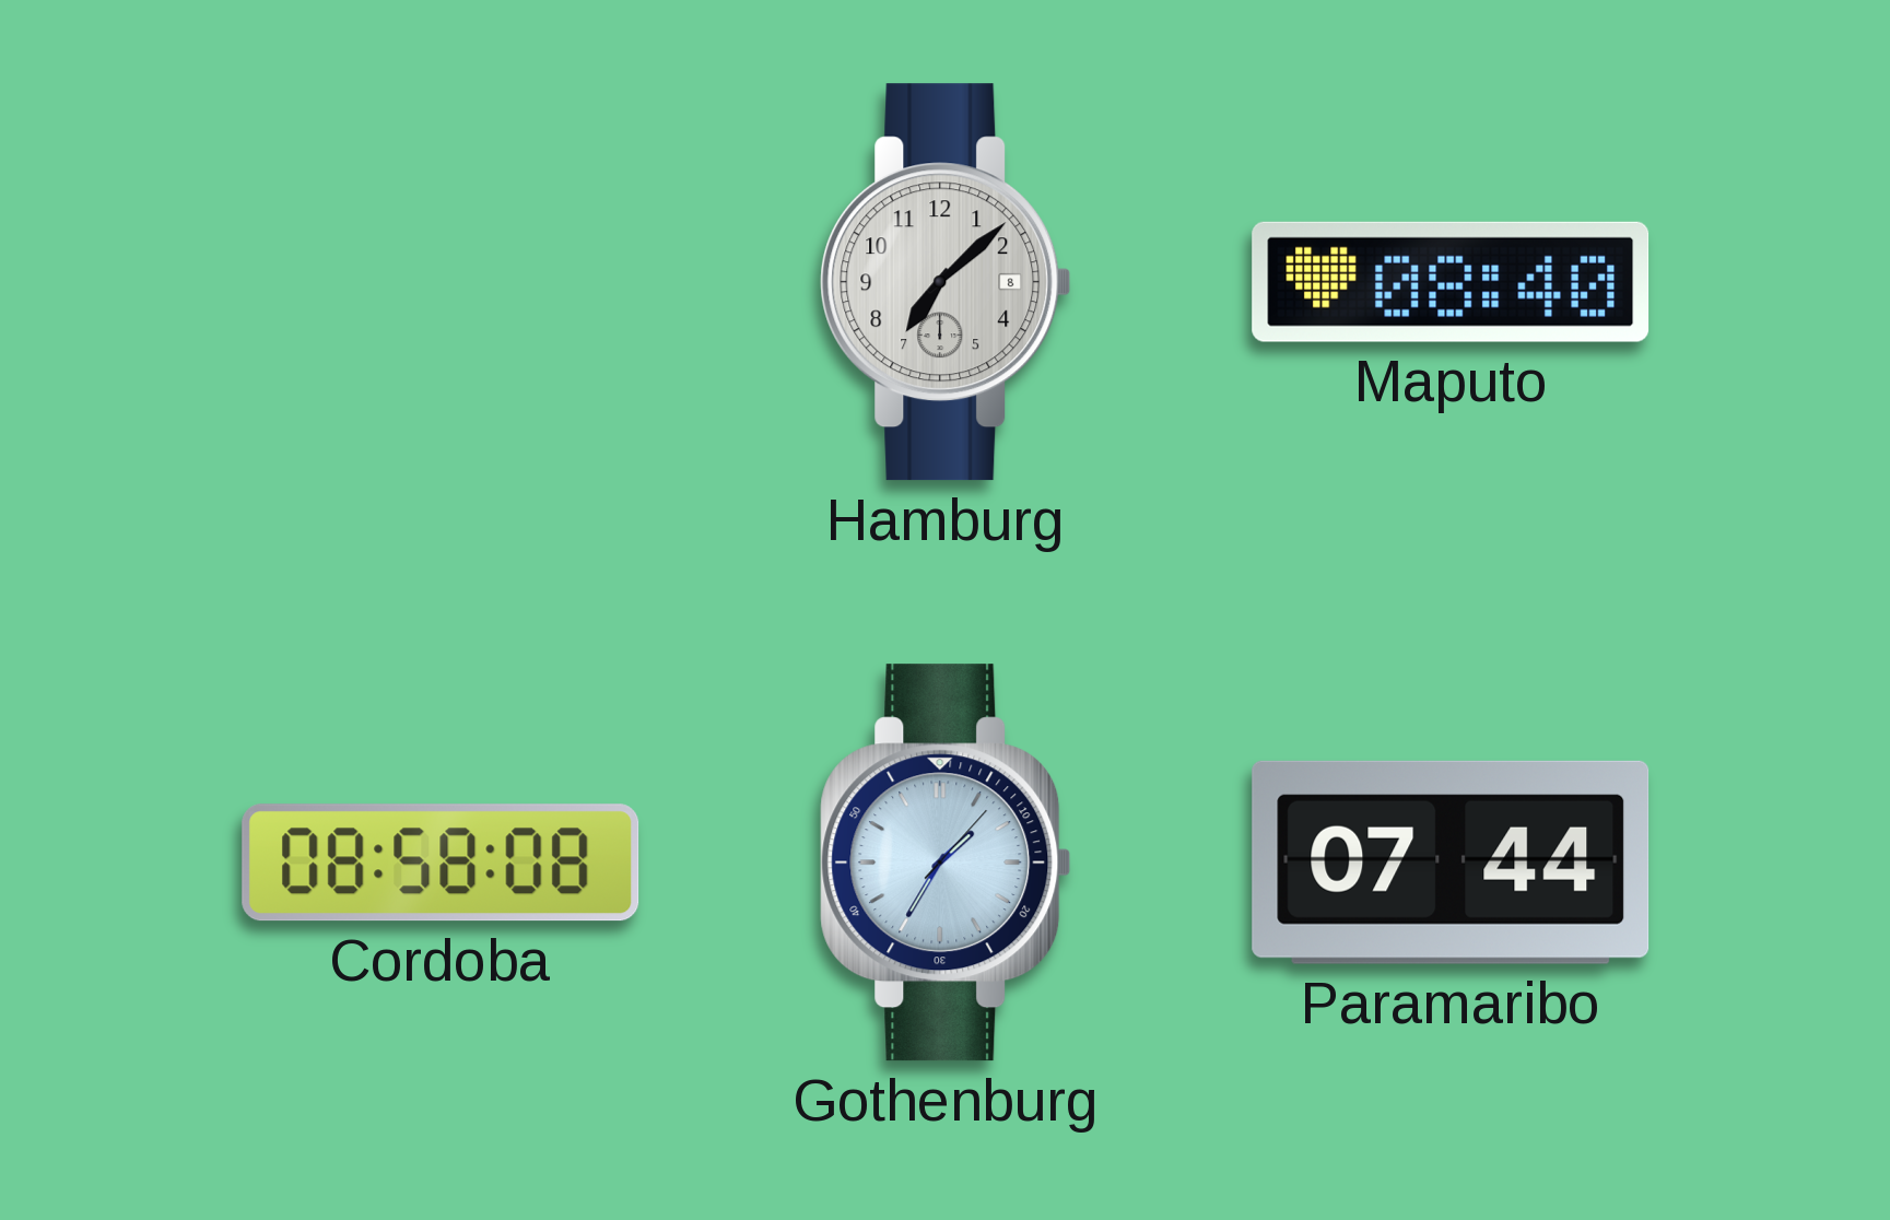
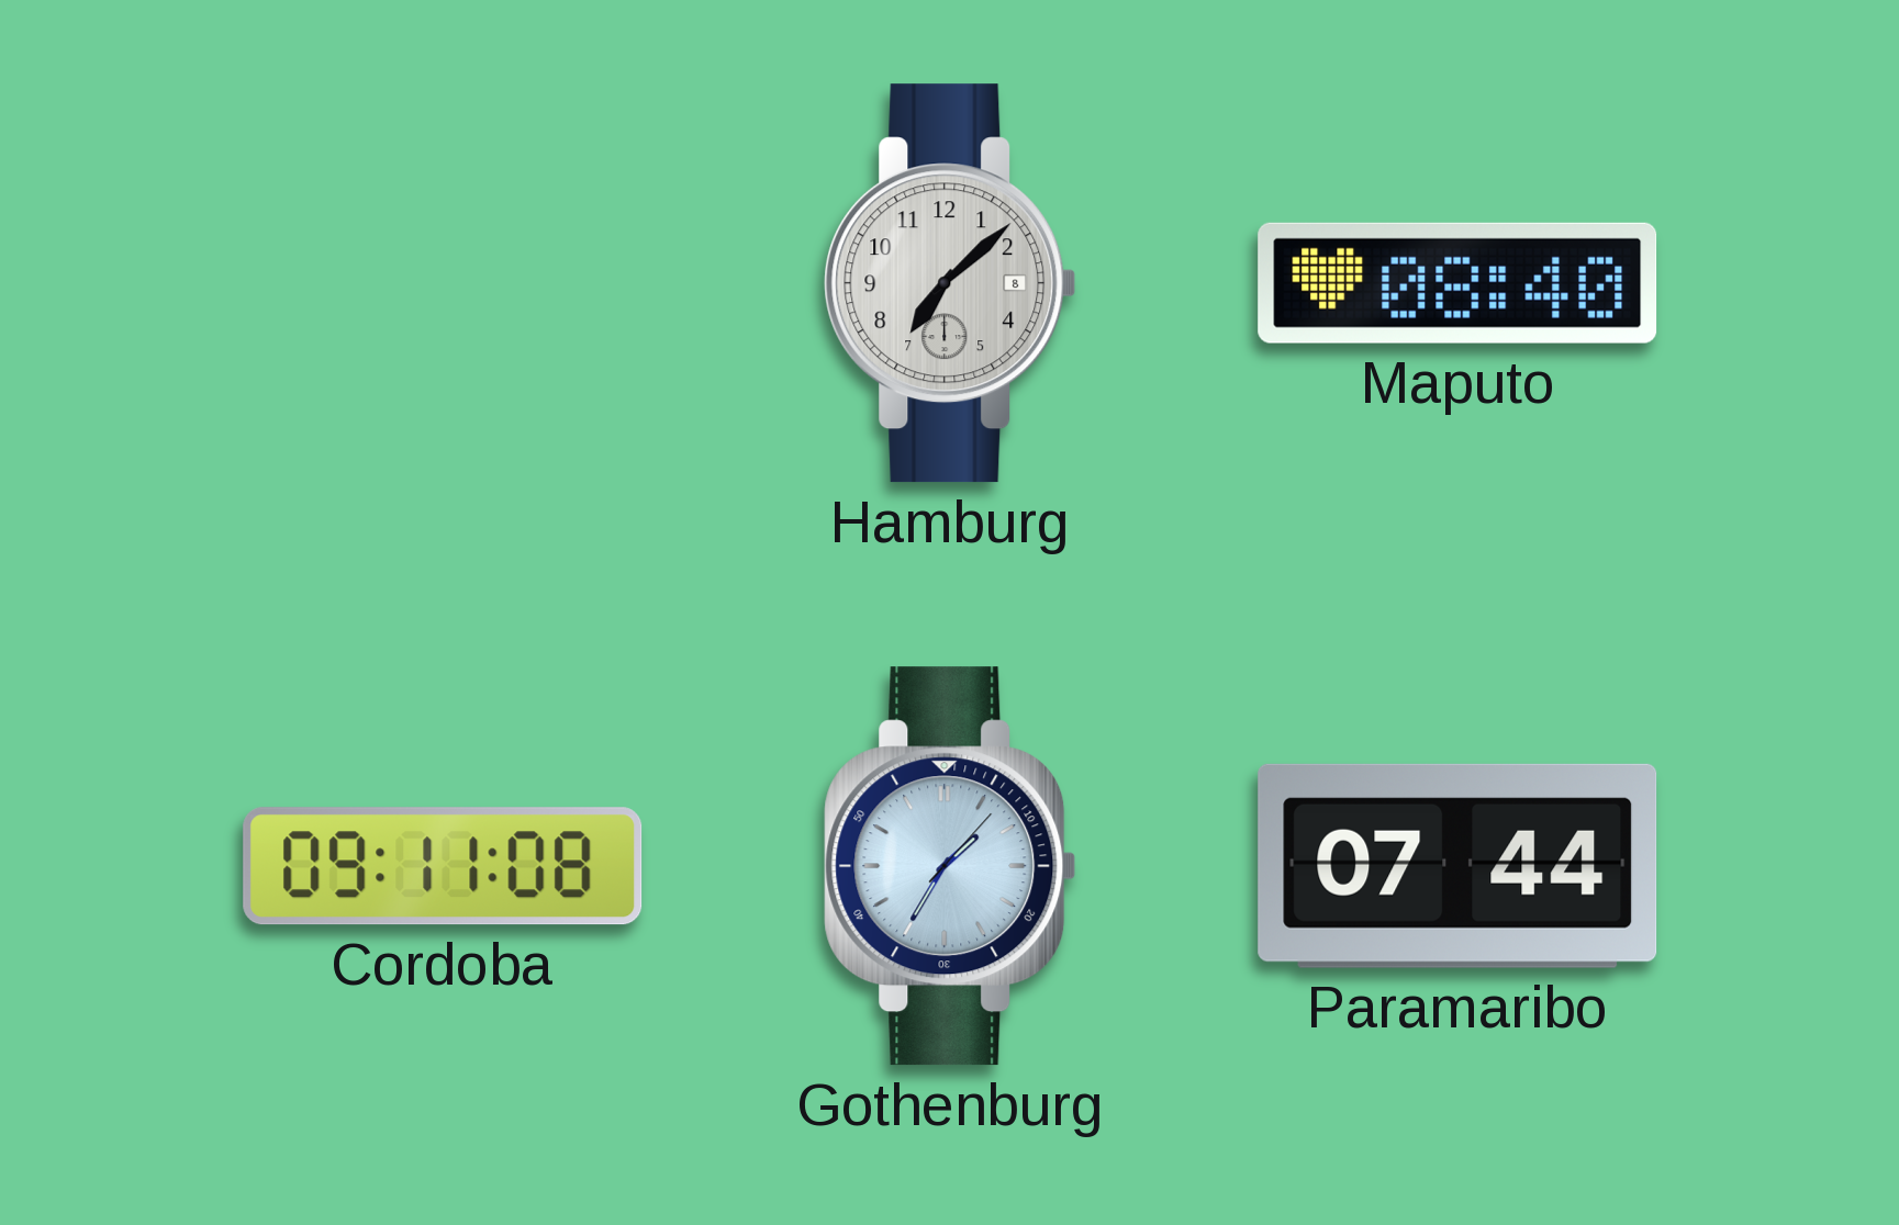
Cordoba: 08:58 -> 09:11
